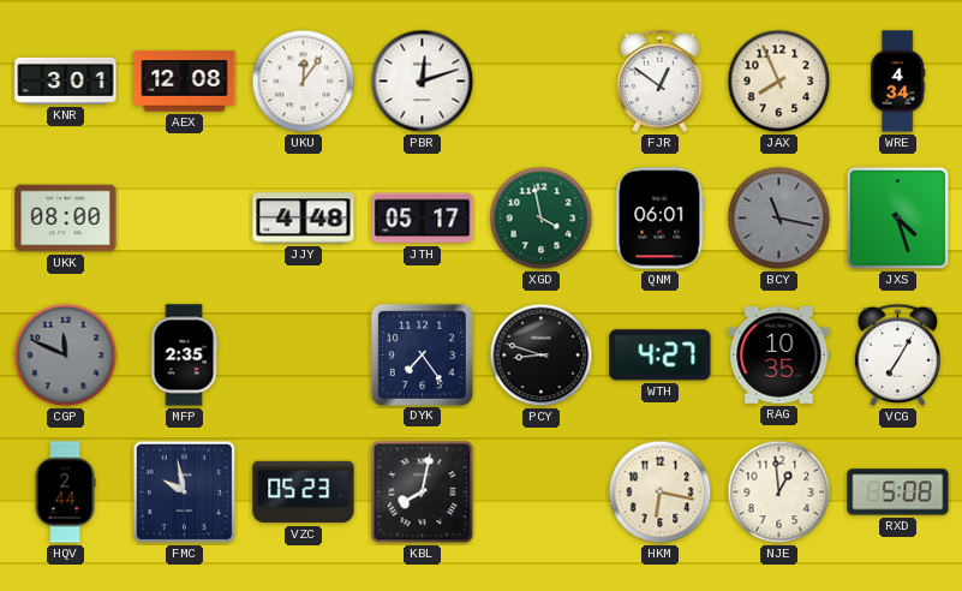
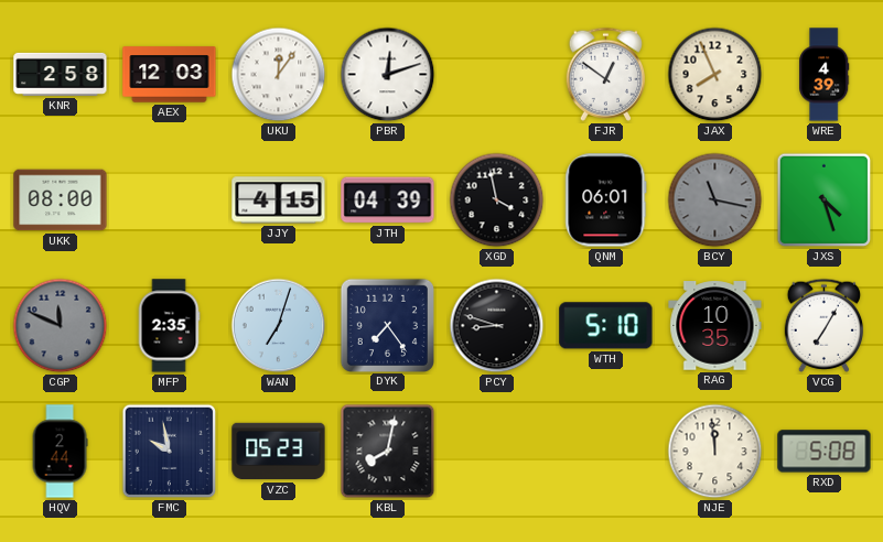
KNR: 3:01 -> 2:58
AEX: 12:08 -> 12:03
WRE: 4:34 -> 4:39
JJY: 4:48 -> 4:15
JTH: 05:17 -> 04:39
XGD dial: green -> black
WAN: none -> 7:03
WTH: 4:27 -> 5:10
HKM: 6:17 -> none
NJE: 12:59 -> 11:59
